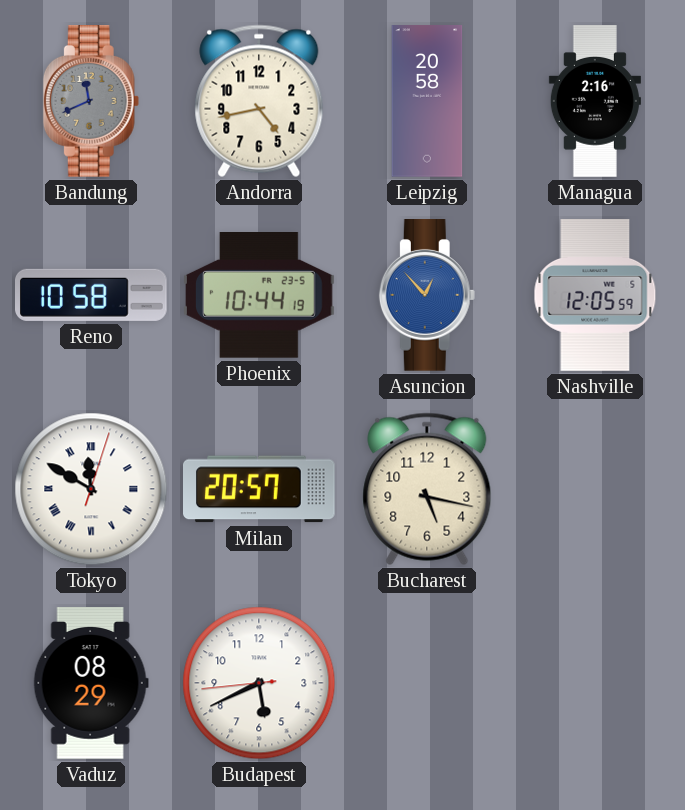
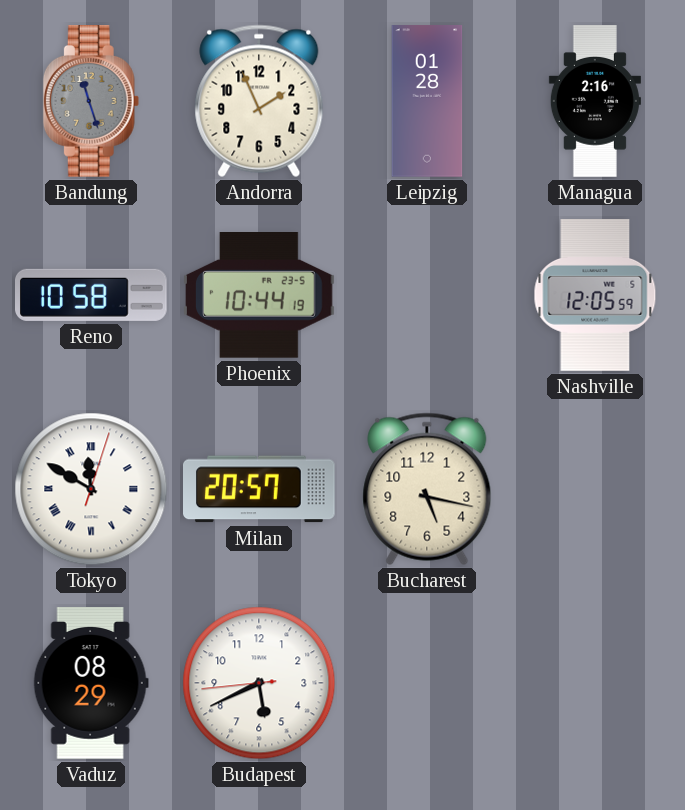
Bandung: 11:41 -> 11:27
Andorra: 4:43 -> 1:56
Leipzig: 20:58 -> 01:28
Asuncion: 12:53 -> none
